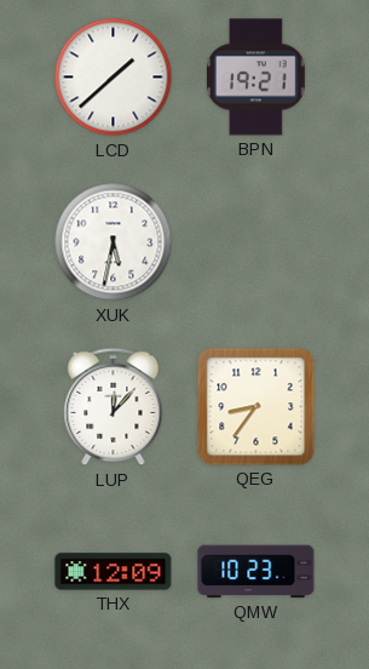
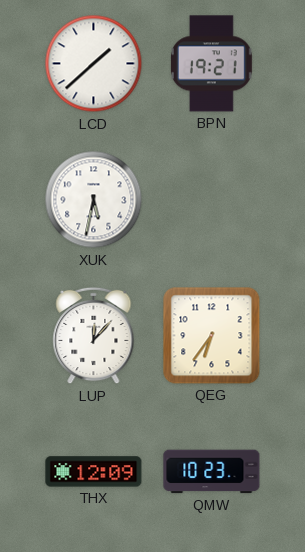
QEG: 8:36 -> 6:36
